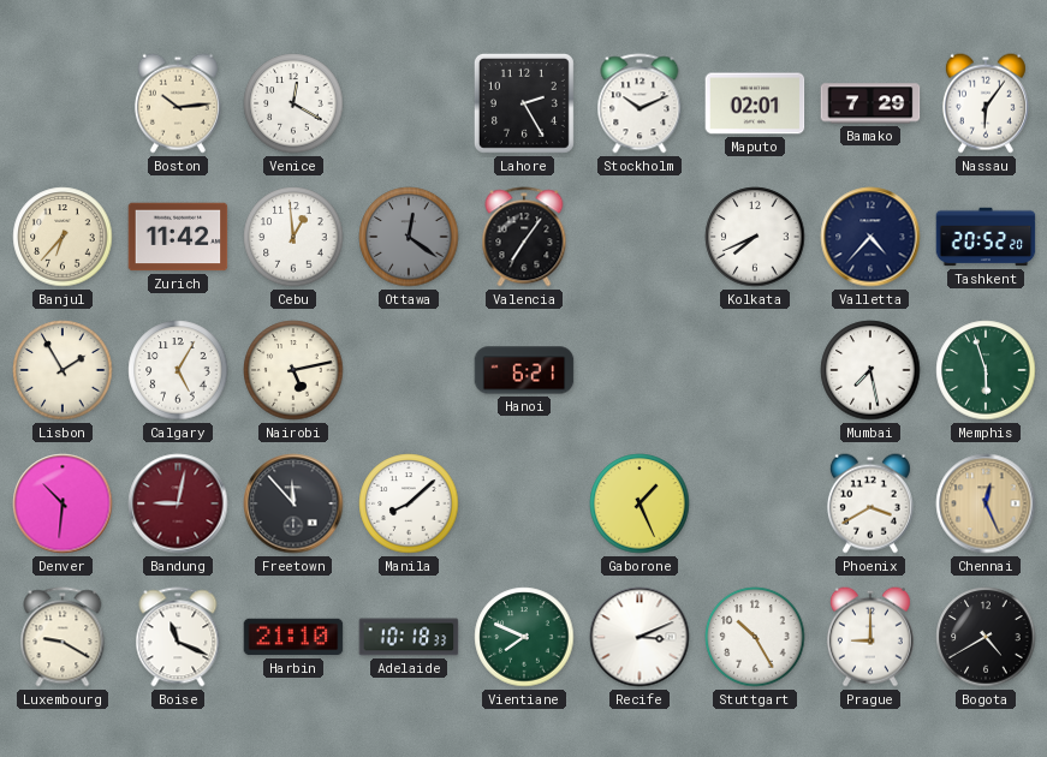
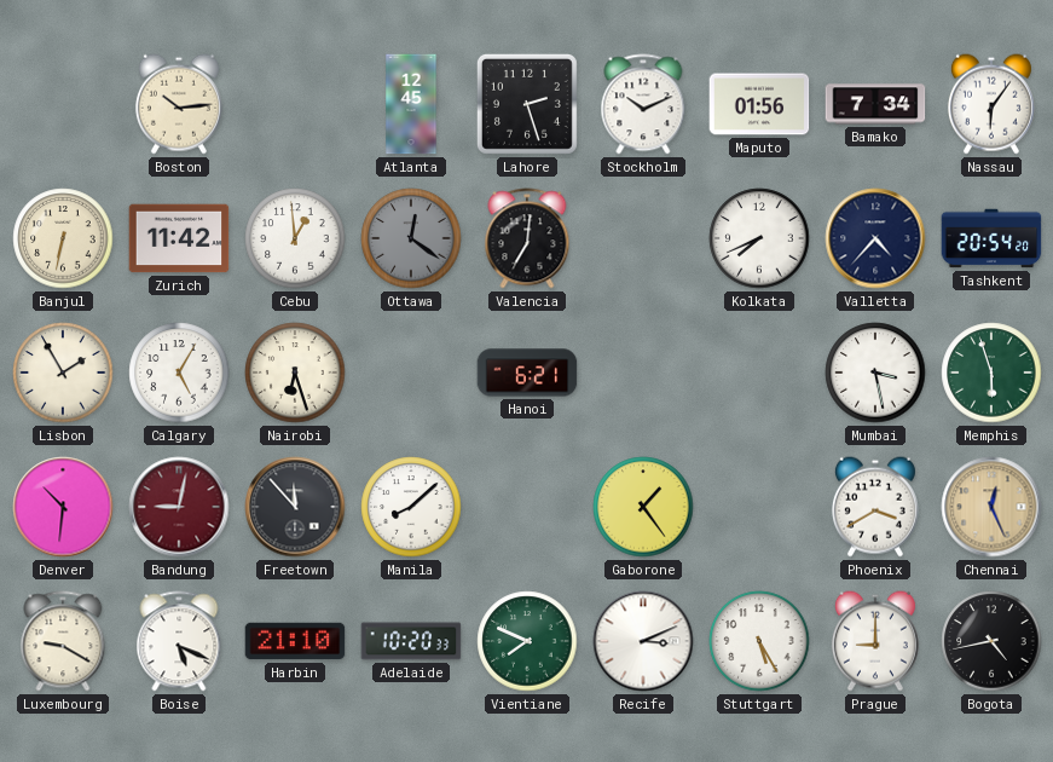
Venice: 12:20 -> none
Atlanta: none -> 12:45
Lahore: 2:25 -> 2:27
Maputo: 02:01 -> 01:56
Bamako: 7:29 -> 7:34
Banjul: 6:37 -> 6:32
Valencia: 7:06 -> 7:01
Tashkent: 20:52 -> 20:54
Nairobi: 5:13 -> 6:27
Mumbai: 7:28 -> 3:28
Gaborone: 1:26 -> 1:24
Boise: 11:19 -> 5:19
Adelaide: 10:18 -> 10:20
Stuttgart: 10:25 -> 5:25
Bogota: 4:40 -> 4:43
